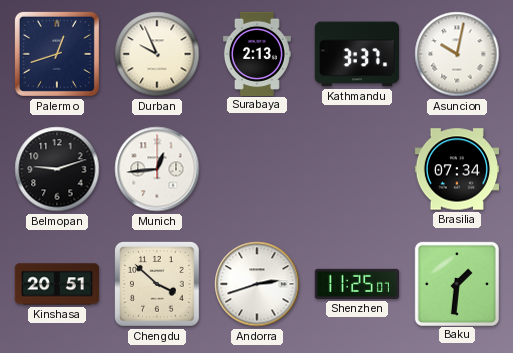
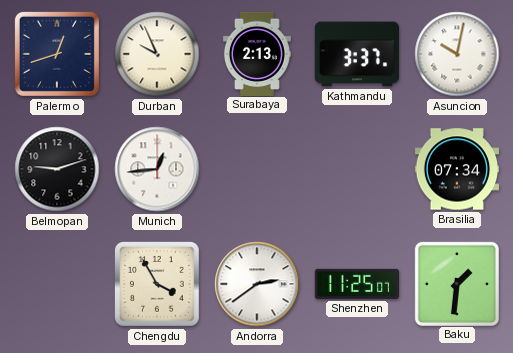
Kinshasa: 20:51 -> none
Chengdu: 3:52 -> 3:55
Andorra: 2:42 -> 2:39
